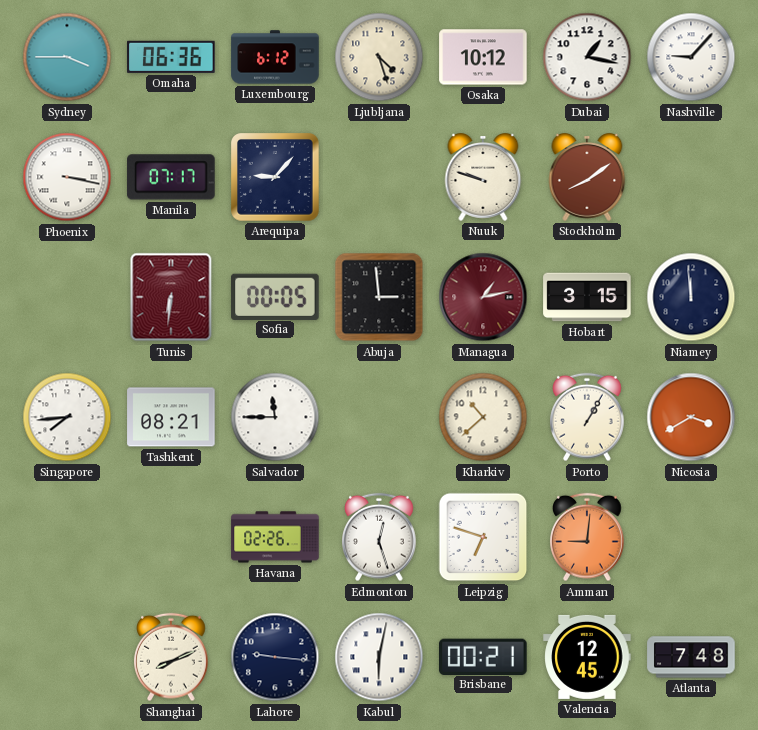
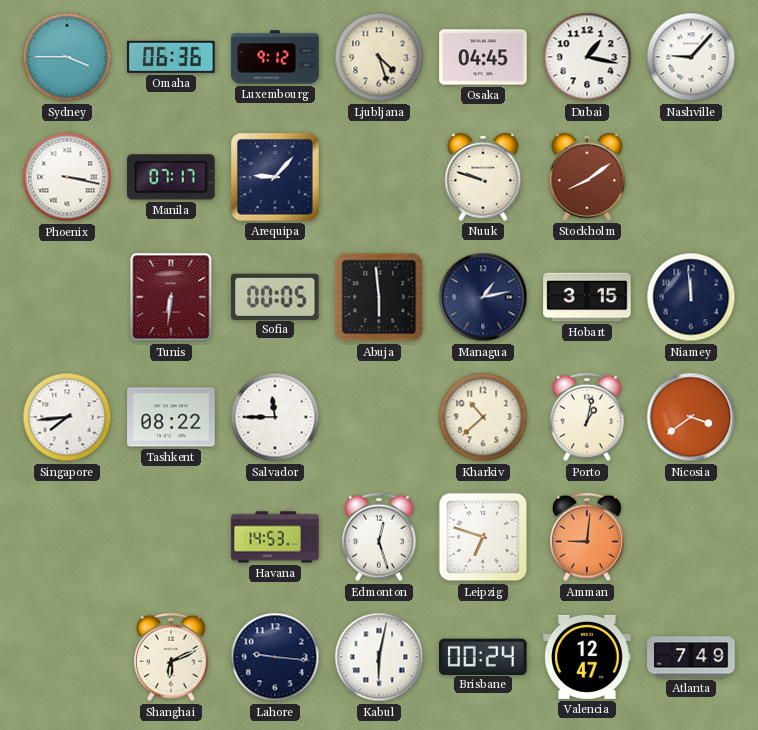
Luxembourg: 6:12 -> 9:12
Osaka: 10:12 -> 04:45
Abuja: 2:59 -> 5:59
Managua dial: burgundy -> navy
Tashkent: 08:21 -> 08:22
Porto: 1:05 -> 1:02
Nicosia: 3:40 -> 3:39
Havana: 02:26 -> 14:53
Shanghai: 8:11 -> 6:11
Brisbane: 00:21 -> 00:24
Valencia: 12:45 -> 12:47
Atlanta: 7:48 -> 7:49
